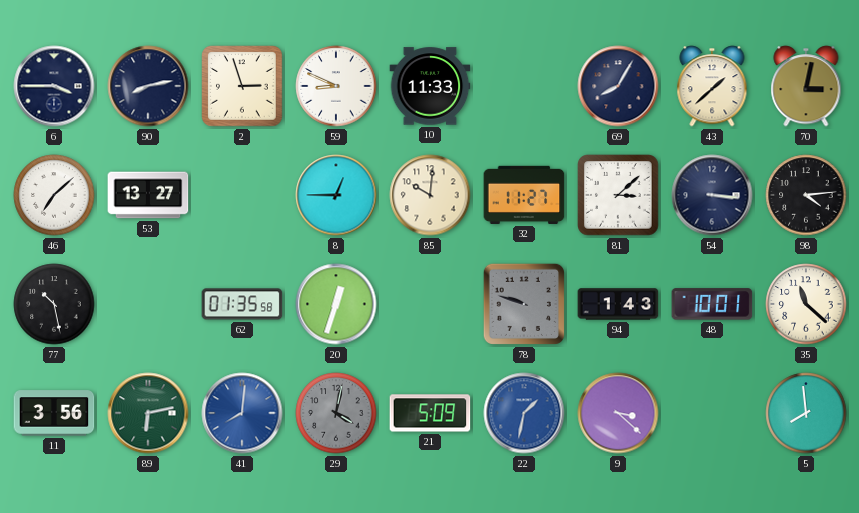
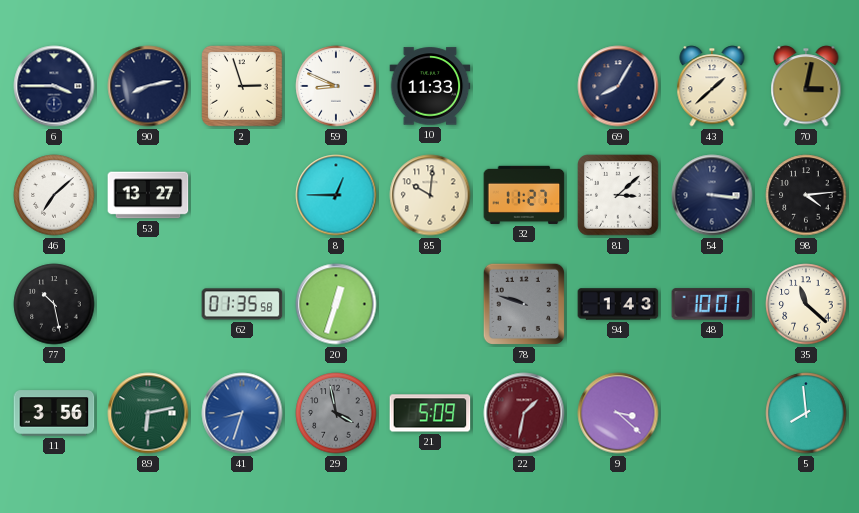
41: 8:01 -> 8:33
29: 4:02 -> 3:58
22 dial: blue -> burgundy
